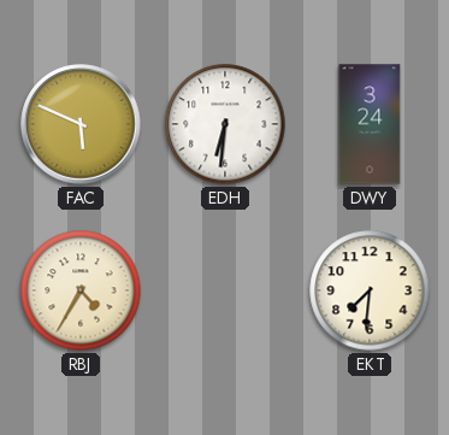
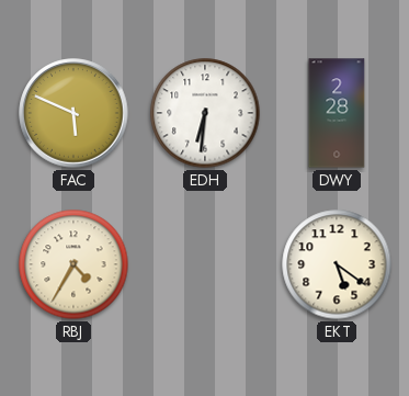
DWY: 3:24 -> 2:28
EKT: 7:31 -> 5:21
